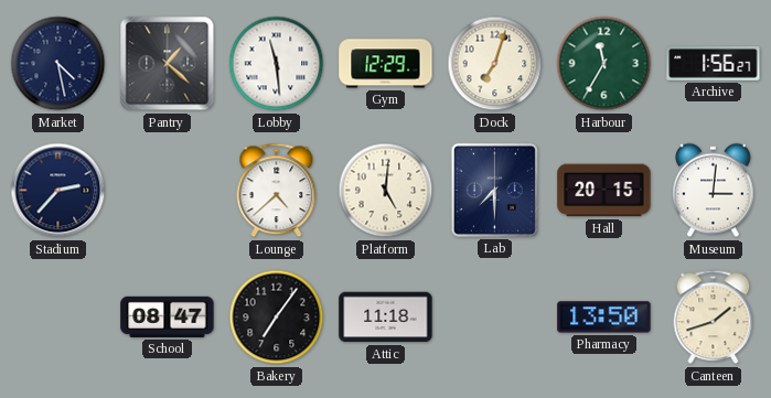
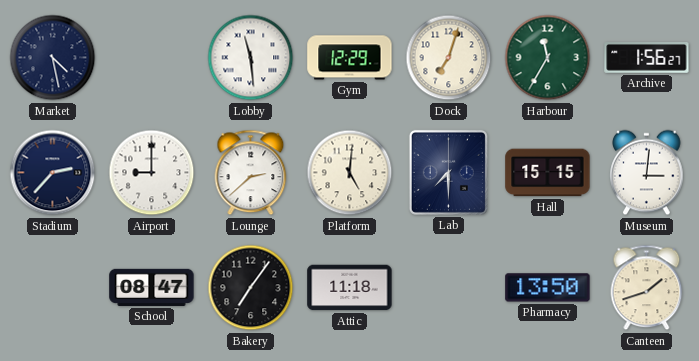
Pantry: 1:22 -> none
Airport: none -> 9:00
Lounge: 4:38 -> 2:38
Hall: 20:15 -> 15:15
